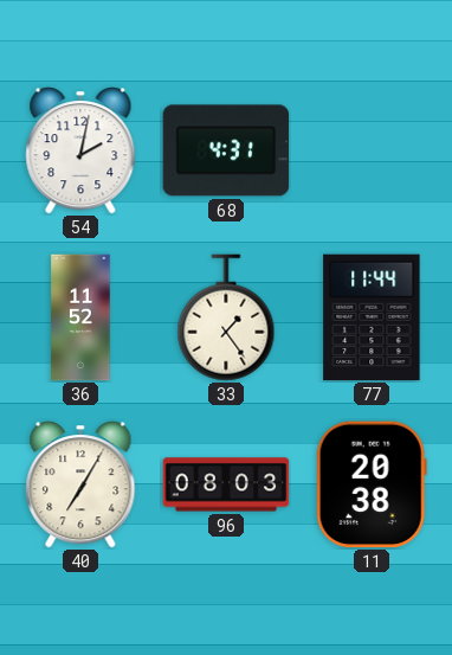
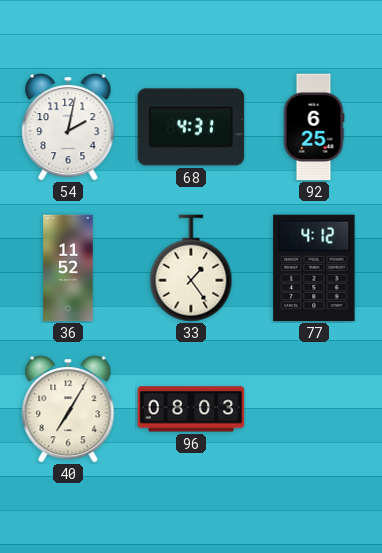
92: none -> 6:25
77: 11:44 -> 4:12
11: 20:38 -> none
